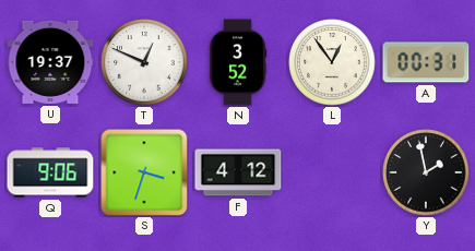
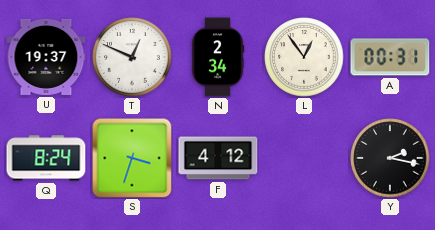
N: 3:52 -> 2:34
Q: 9:06 -> 8:24
Y: 1:58 -> 2:17
